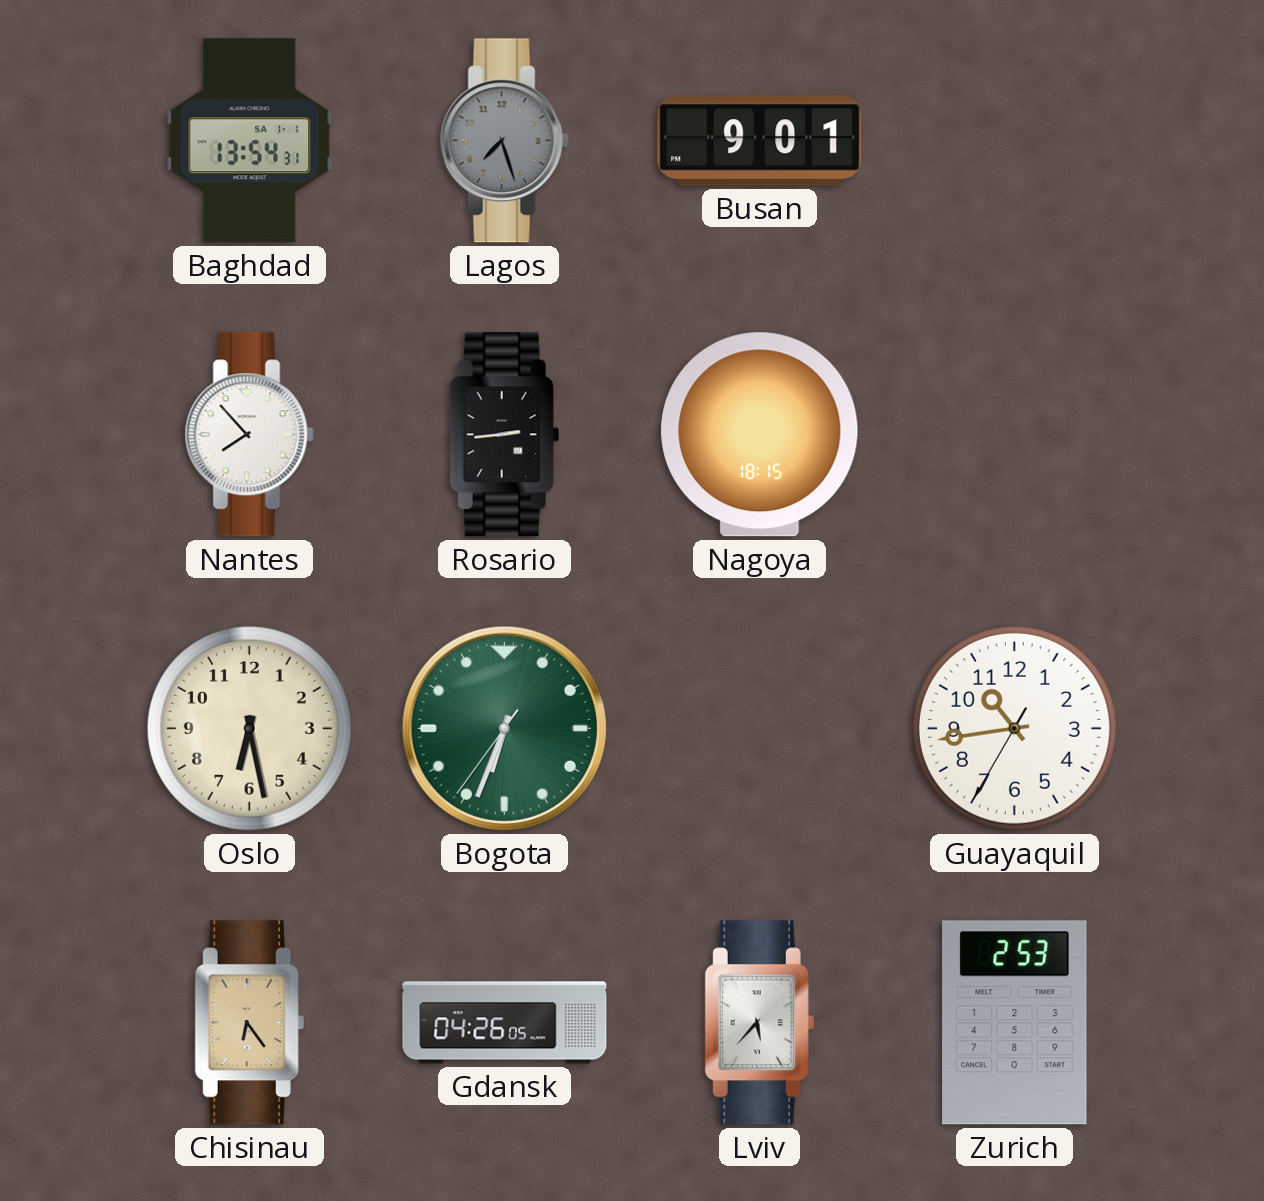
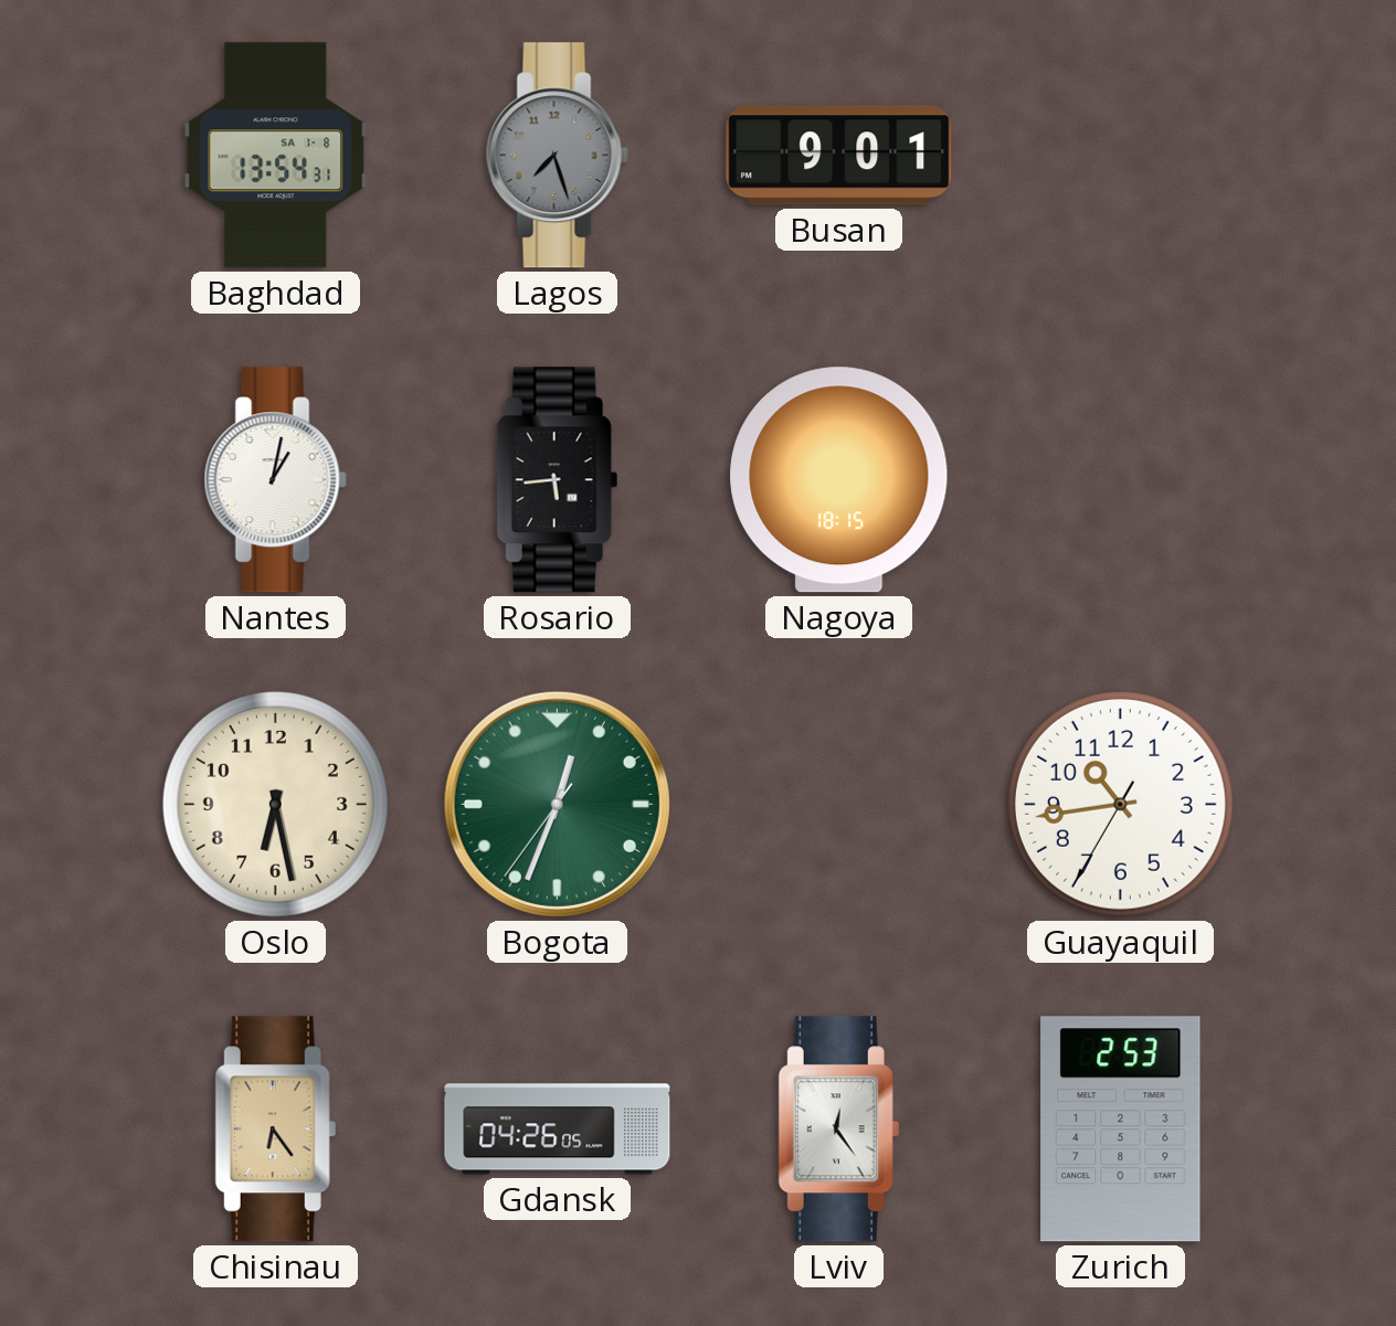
Baghdad date: SA 1-1 -> SA 1-8
Nantes: 7:53 -> 1:02
Rosario: 2:44 -> 5:44
Bogota: 6:33 -> 12:33
Lviv: 5:37 -> 12:24
